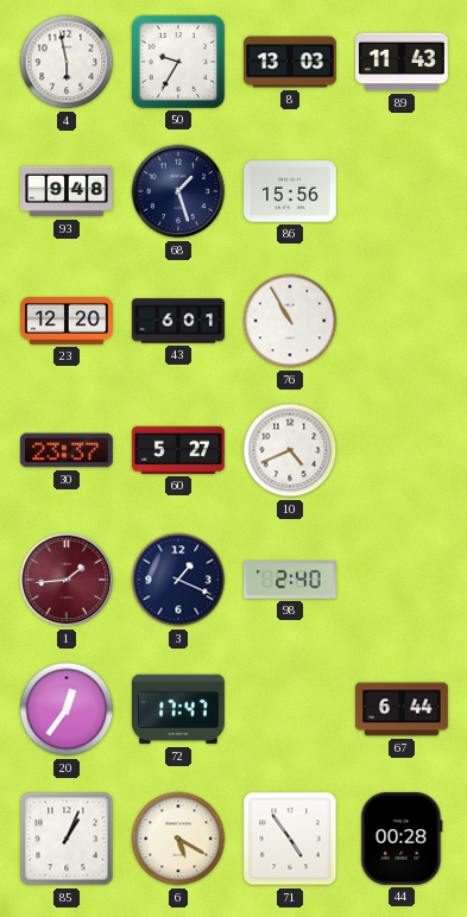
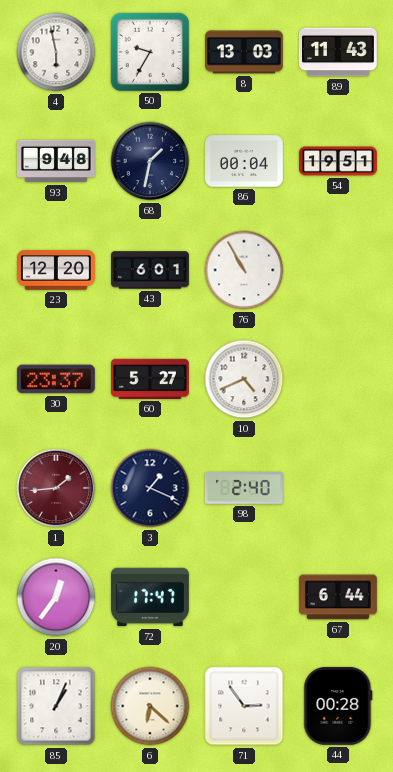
68: 1:27 -> 1:32
86: 15:56 -> 00:04
54: none -> 19:51
6: 5:20 -> 6:22
71: 4:54 -> 2:54
